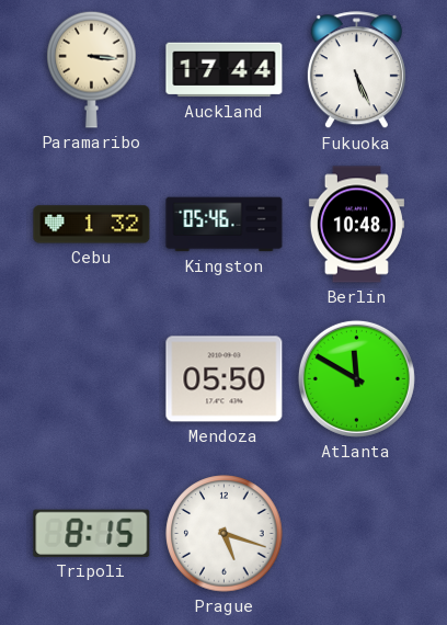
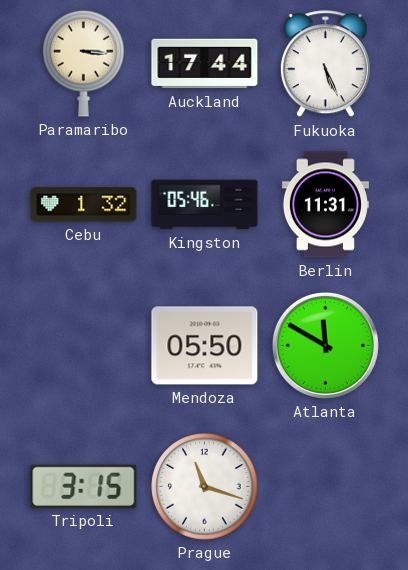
Berlin: 10:48 -> 11:31
Tripoli: 8:15 -> 3:15
Prague: 5:18 -> 11:18
